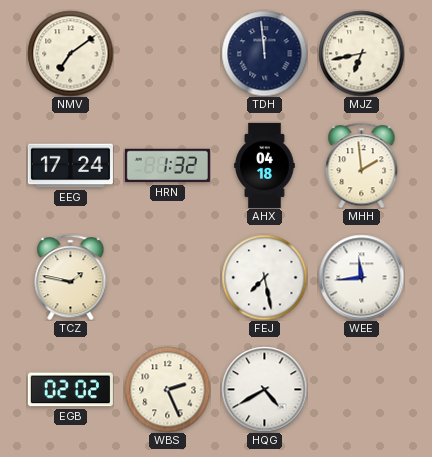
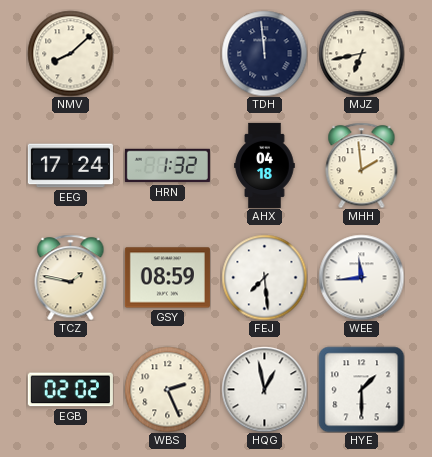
NMV: 7:09 -> 8:08
GSY: none -> 08:59
FEJ: 7:28 -> 7:29
HQG: 4:40 -> 12:58
HYE: none -> 1:30
